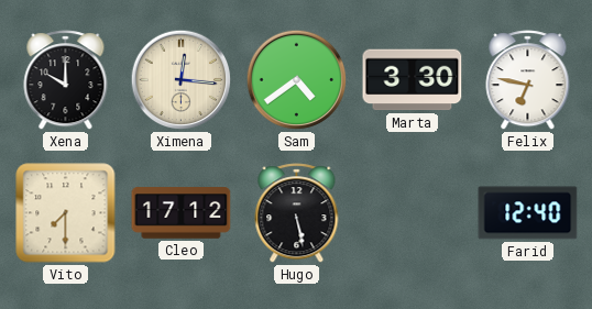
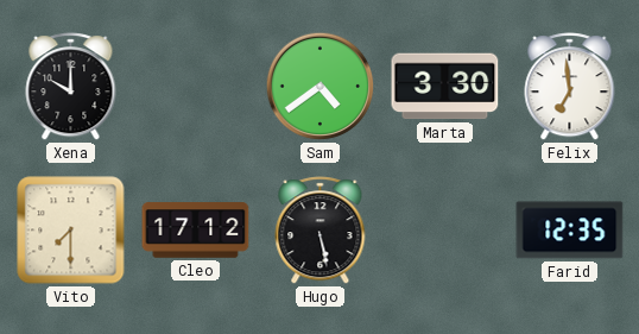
Ximena: 12:16 -> none
Felix: 6:47 -> 6:59
Farid: 12:40 -> 12:35
